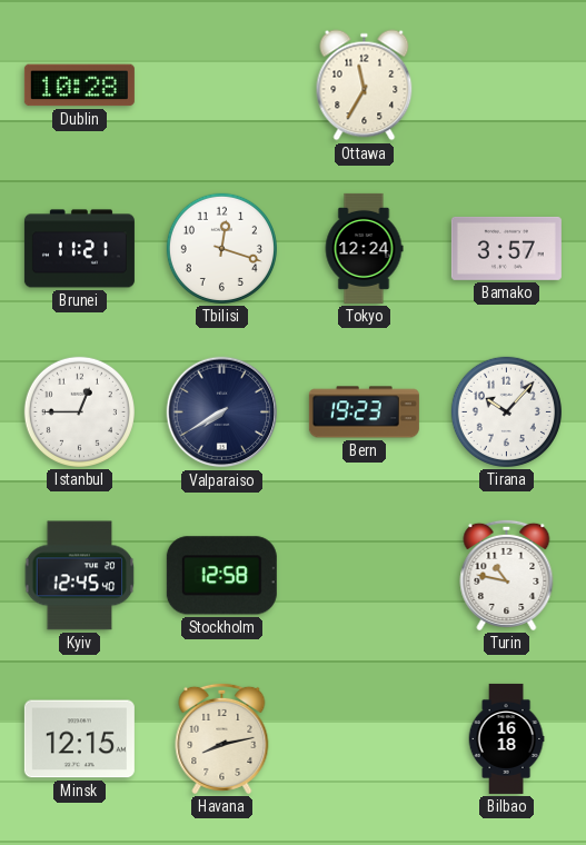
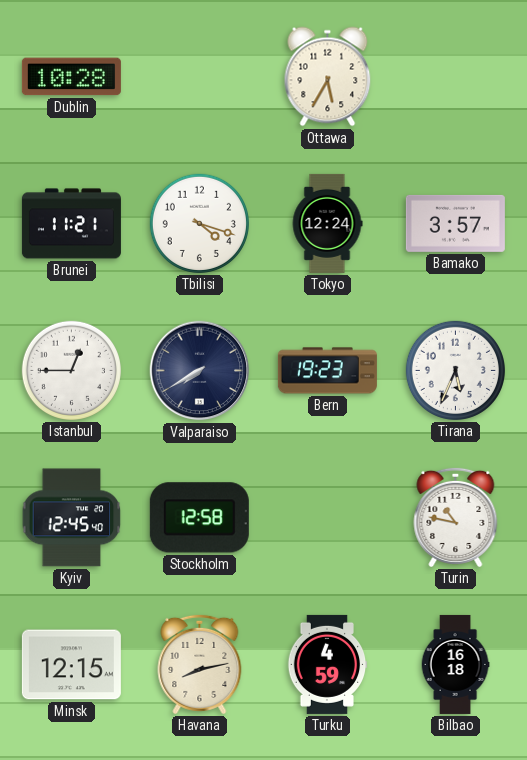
Ottawa: 11:35 -> 5:35
Tbilisi: 12:18 -> 4:18
Tirana: 10:07 -> 5:34
Turku: none -> 4:59
